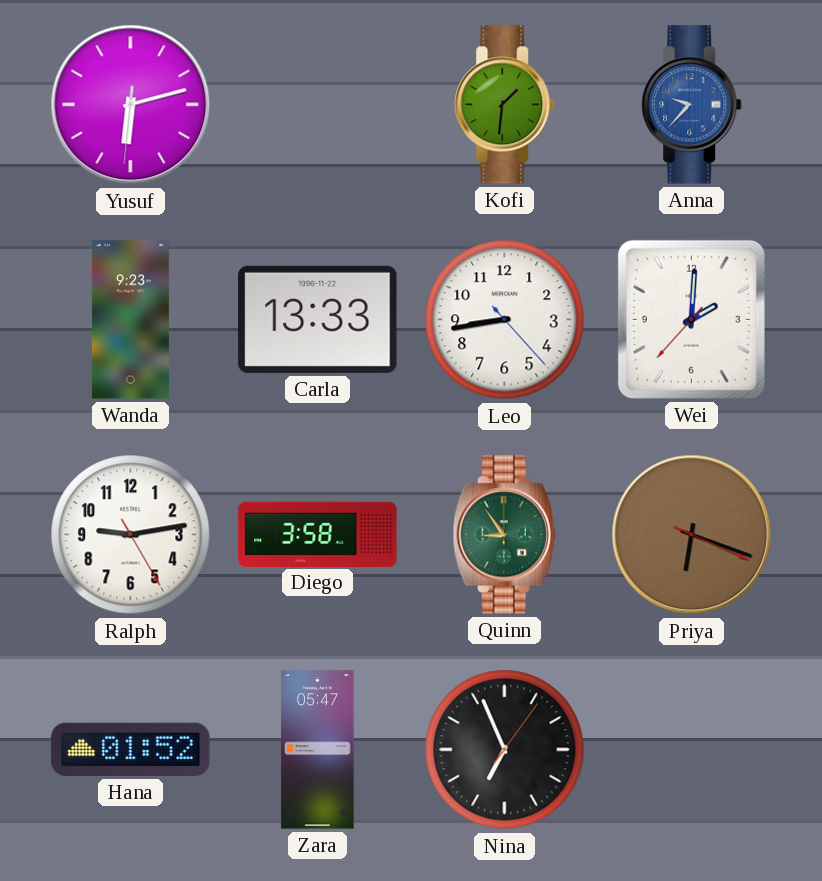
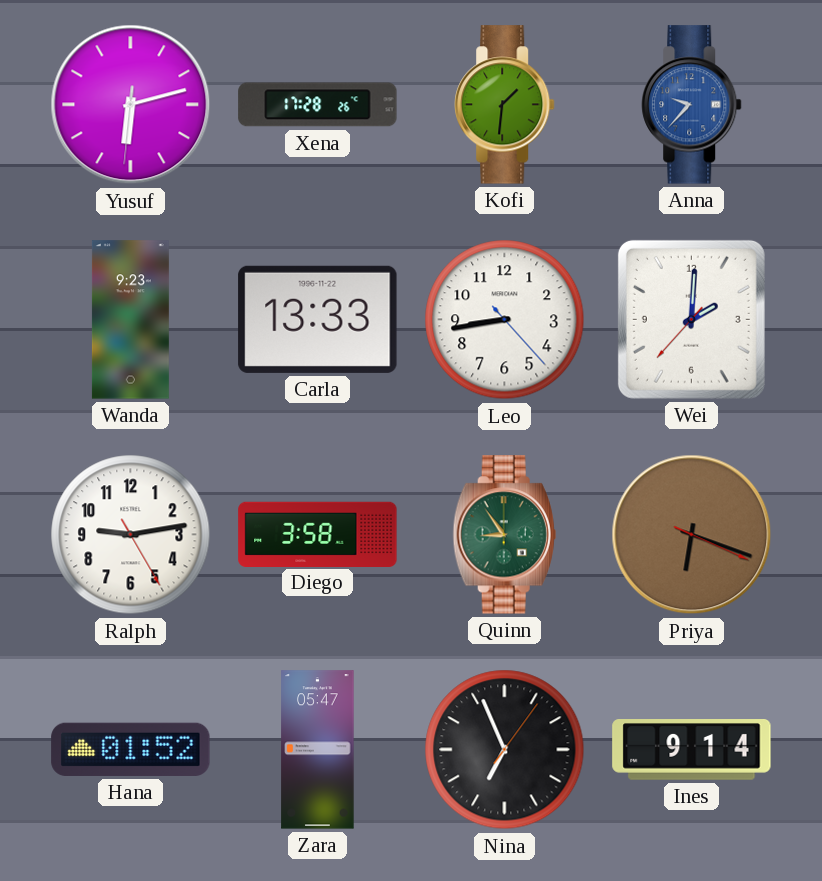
Xena: none -> 17:28
Ines: none -> 9:14
